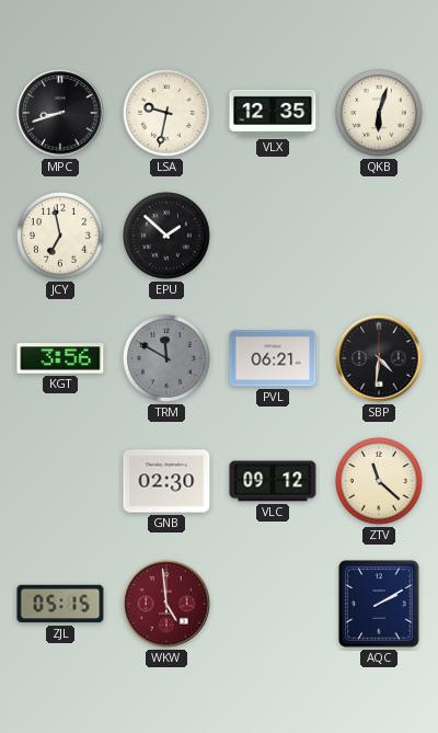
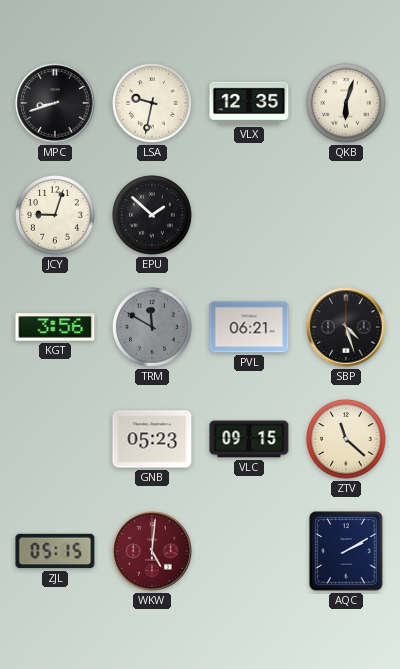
JCY: 6:58 -> 9:03
SBP: 4:31 -> 4:27
GNB: 02:30 -> 05:23
VLC: 09:12 -> 09:15
WKW: 4:59 -> 5:01
